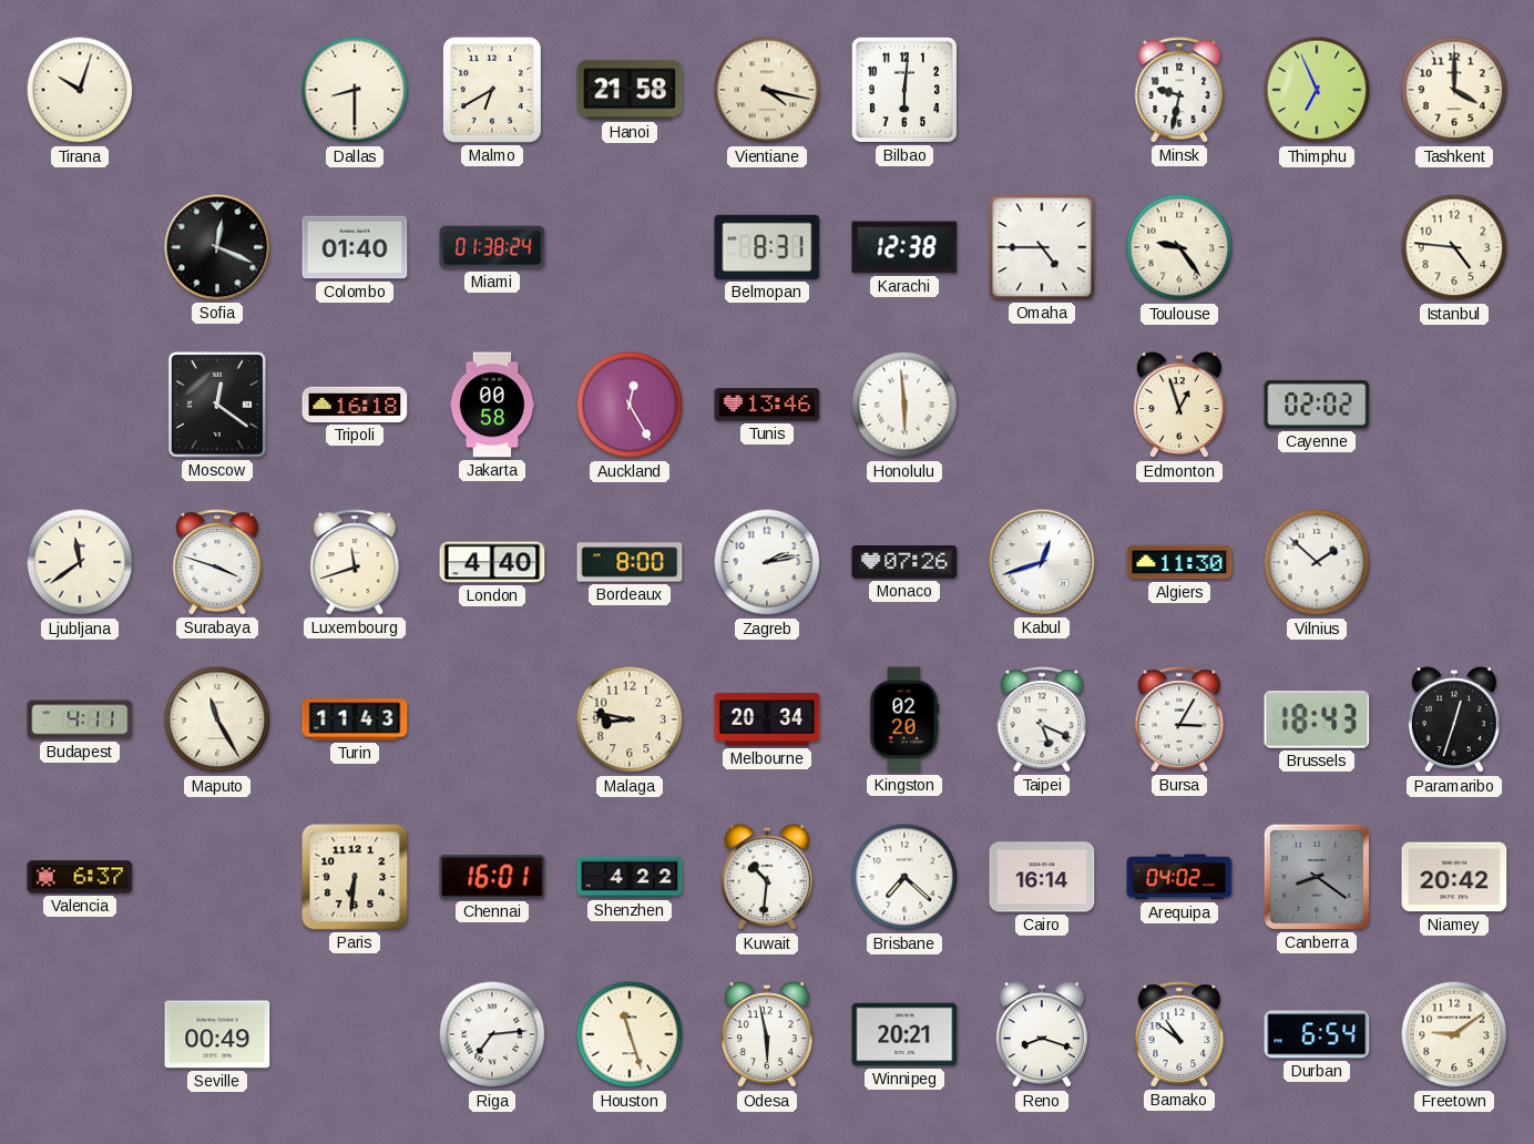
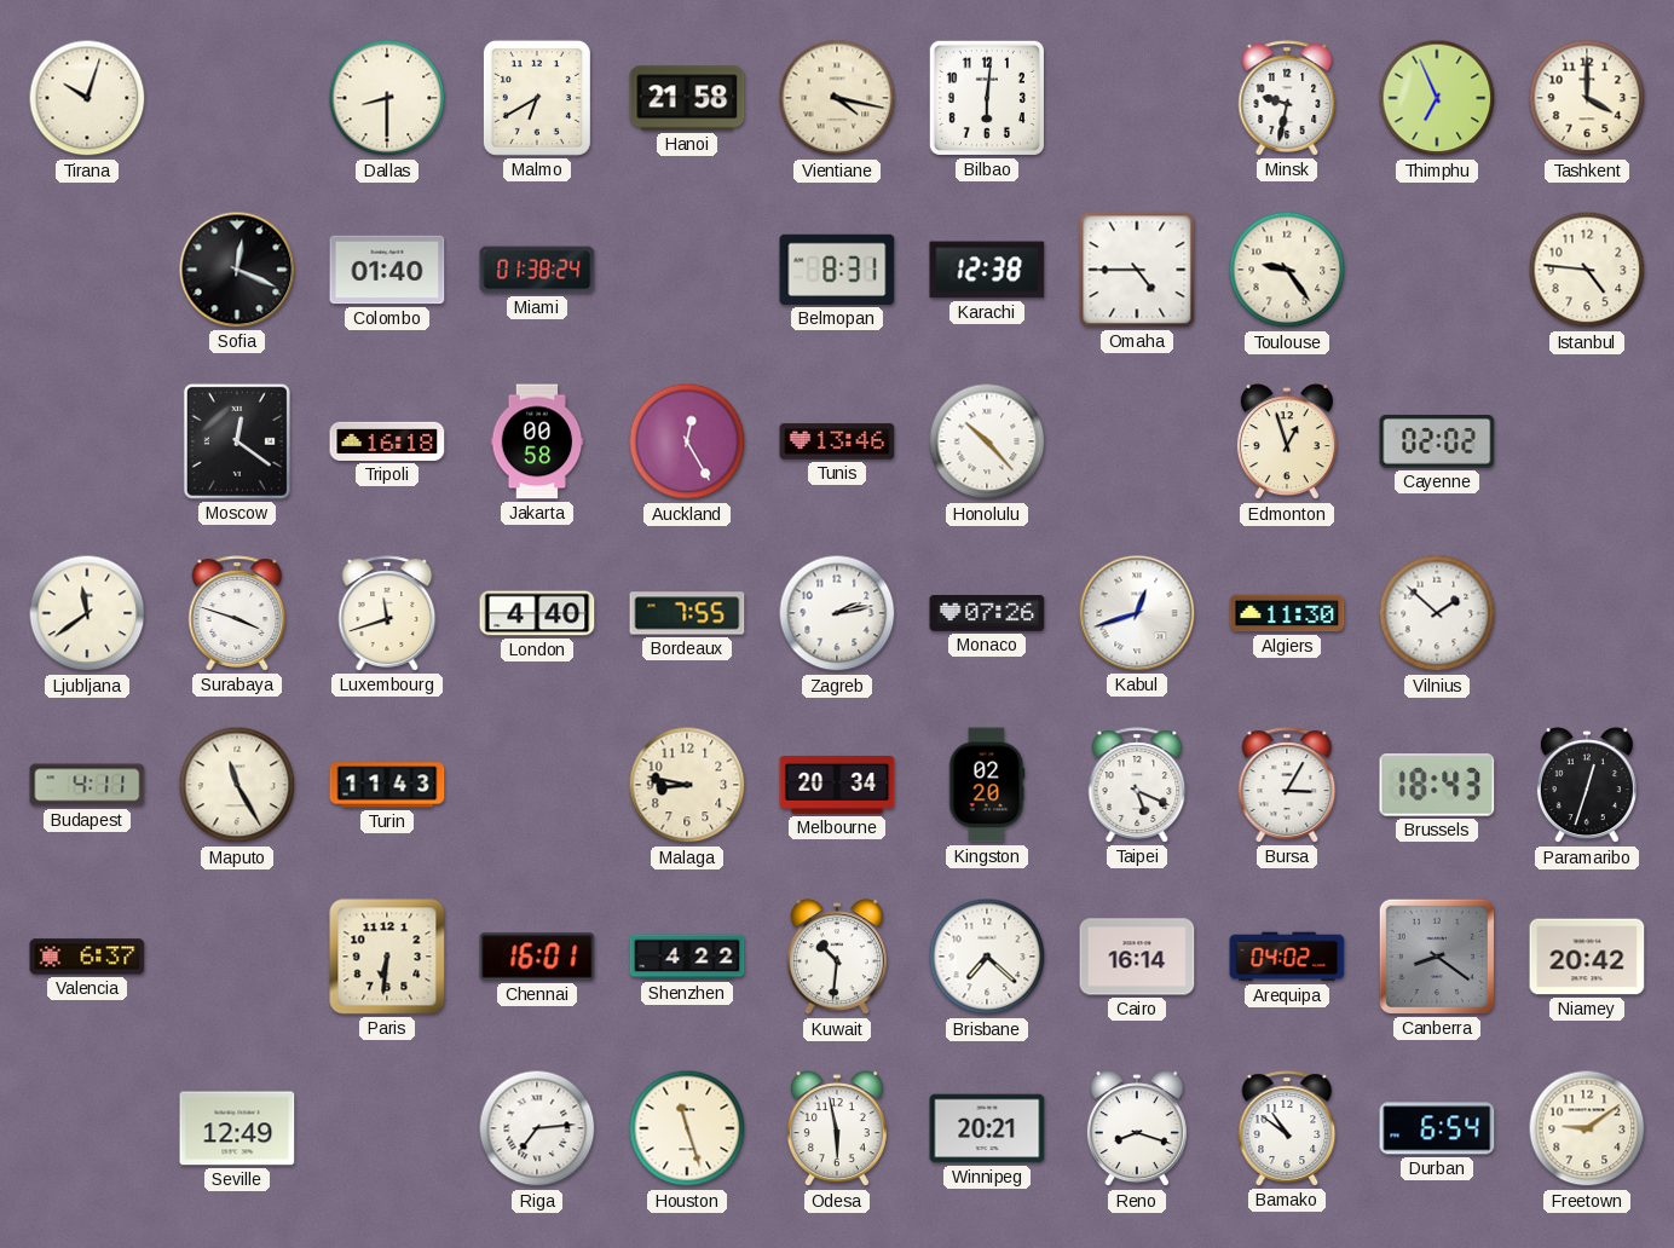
Honolulu: 5:59 -> 10:23
Bordeaux: 8:00 -> 7:55
Seville: 00:49 -> 12:49
